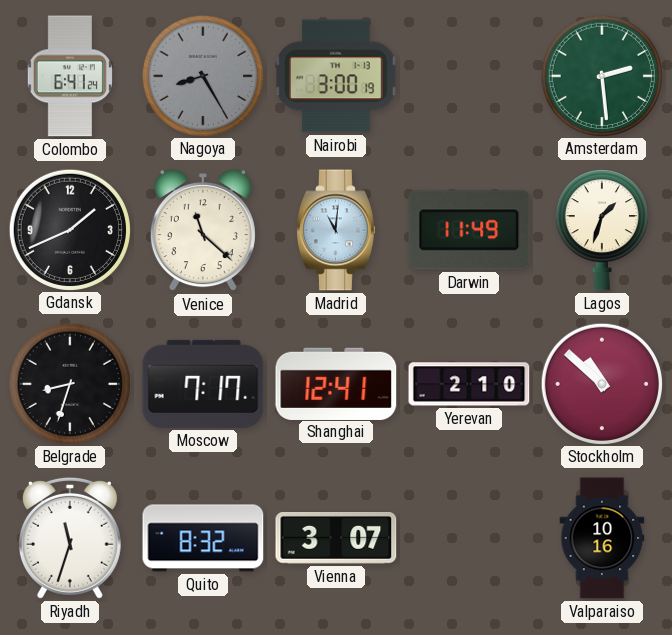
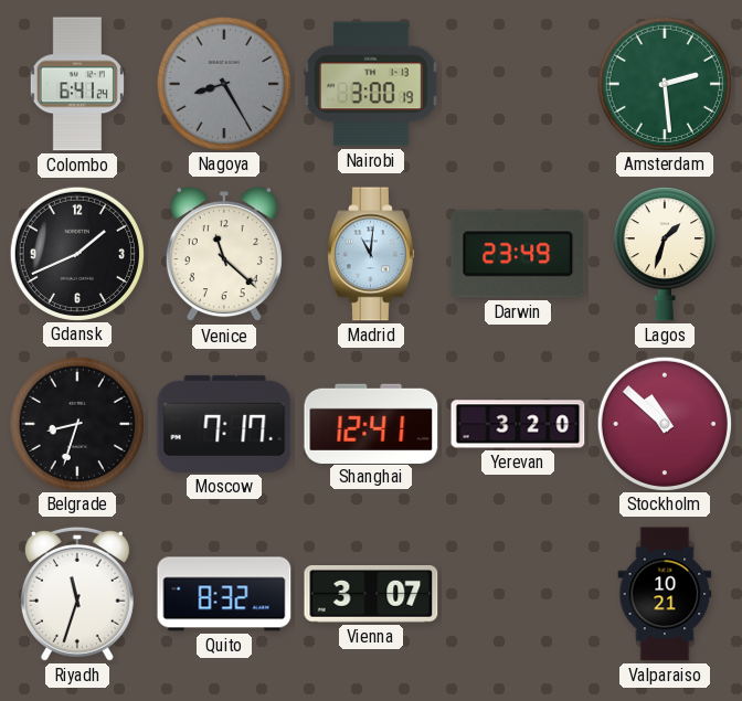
Darwin: 11:49 -> 23:49
Yerevan: 2:10 -> 3:20
Valparaiso: 10:16 -> 10:21
